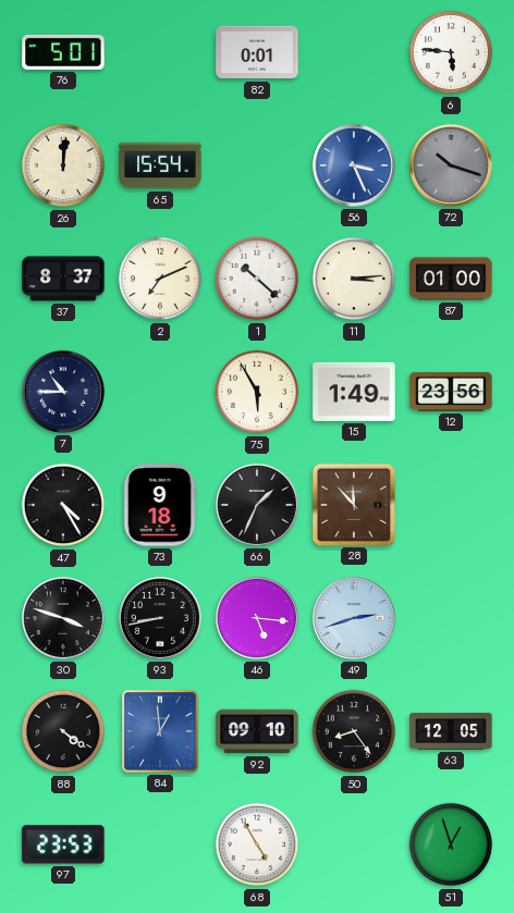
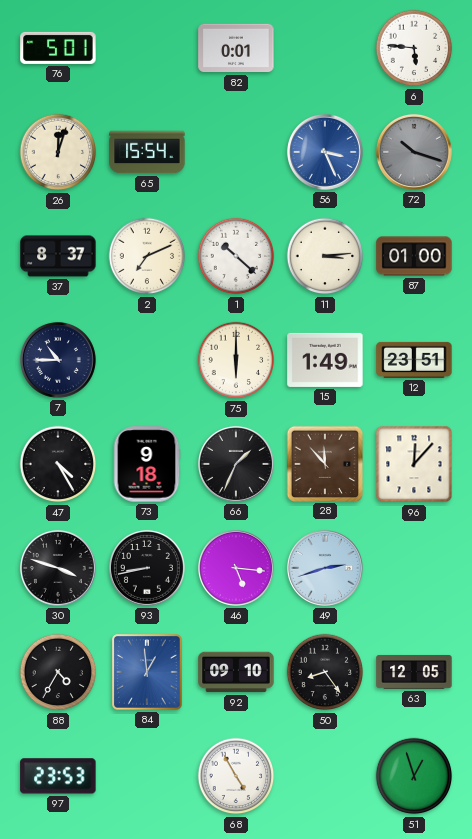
26: 12:01 -> 12:03
75: 5:55 -> 6:00
12: 23:56 -> 23:51
96: none -> 12:07
88: 4:21 -> 4:35
